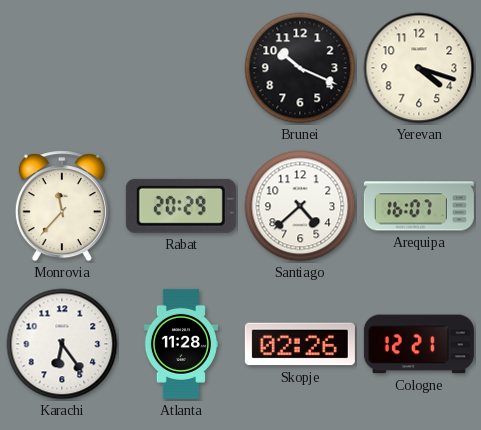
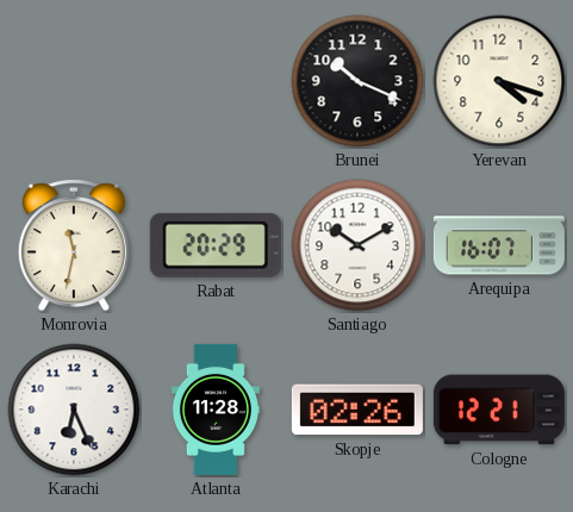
Monrovia: 11:37 -> 11:32
Santiago: 4:38 -> 10:10
Karachi: 6:24 -> 6:26
